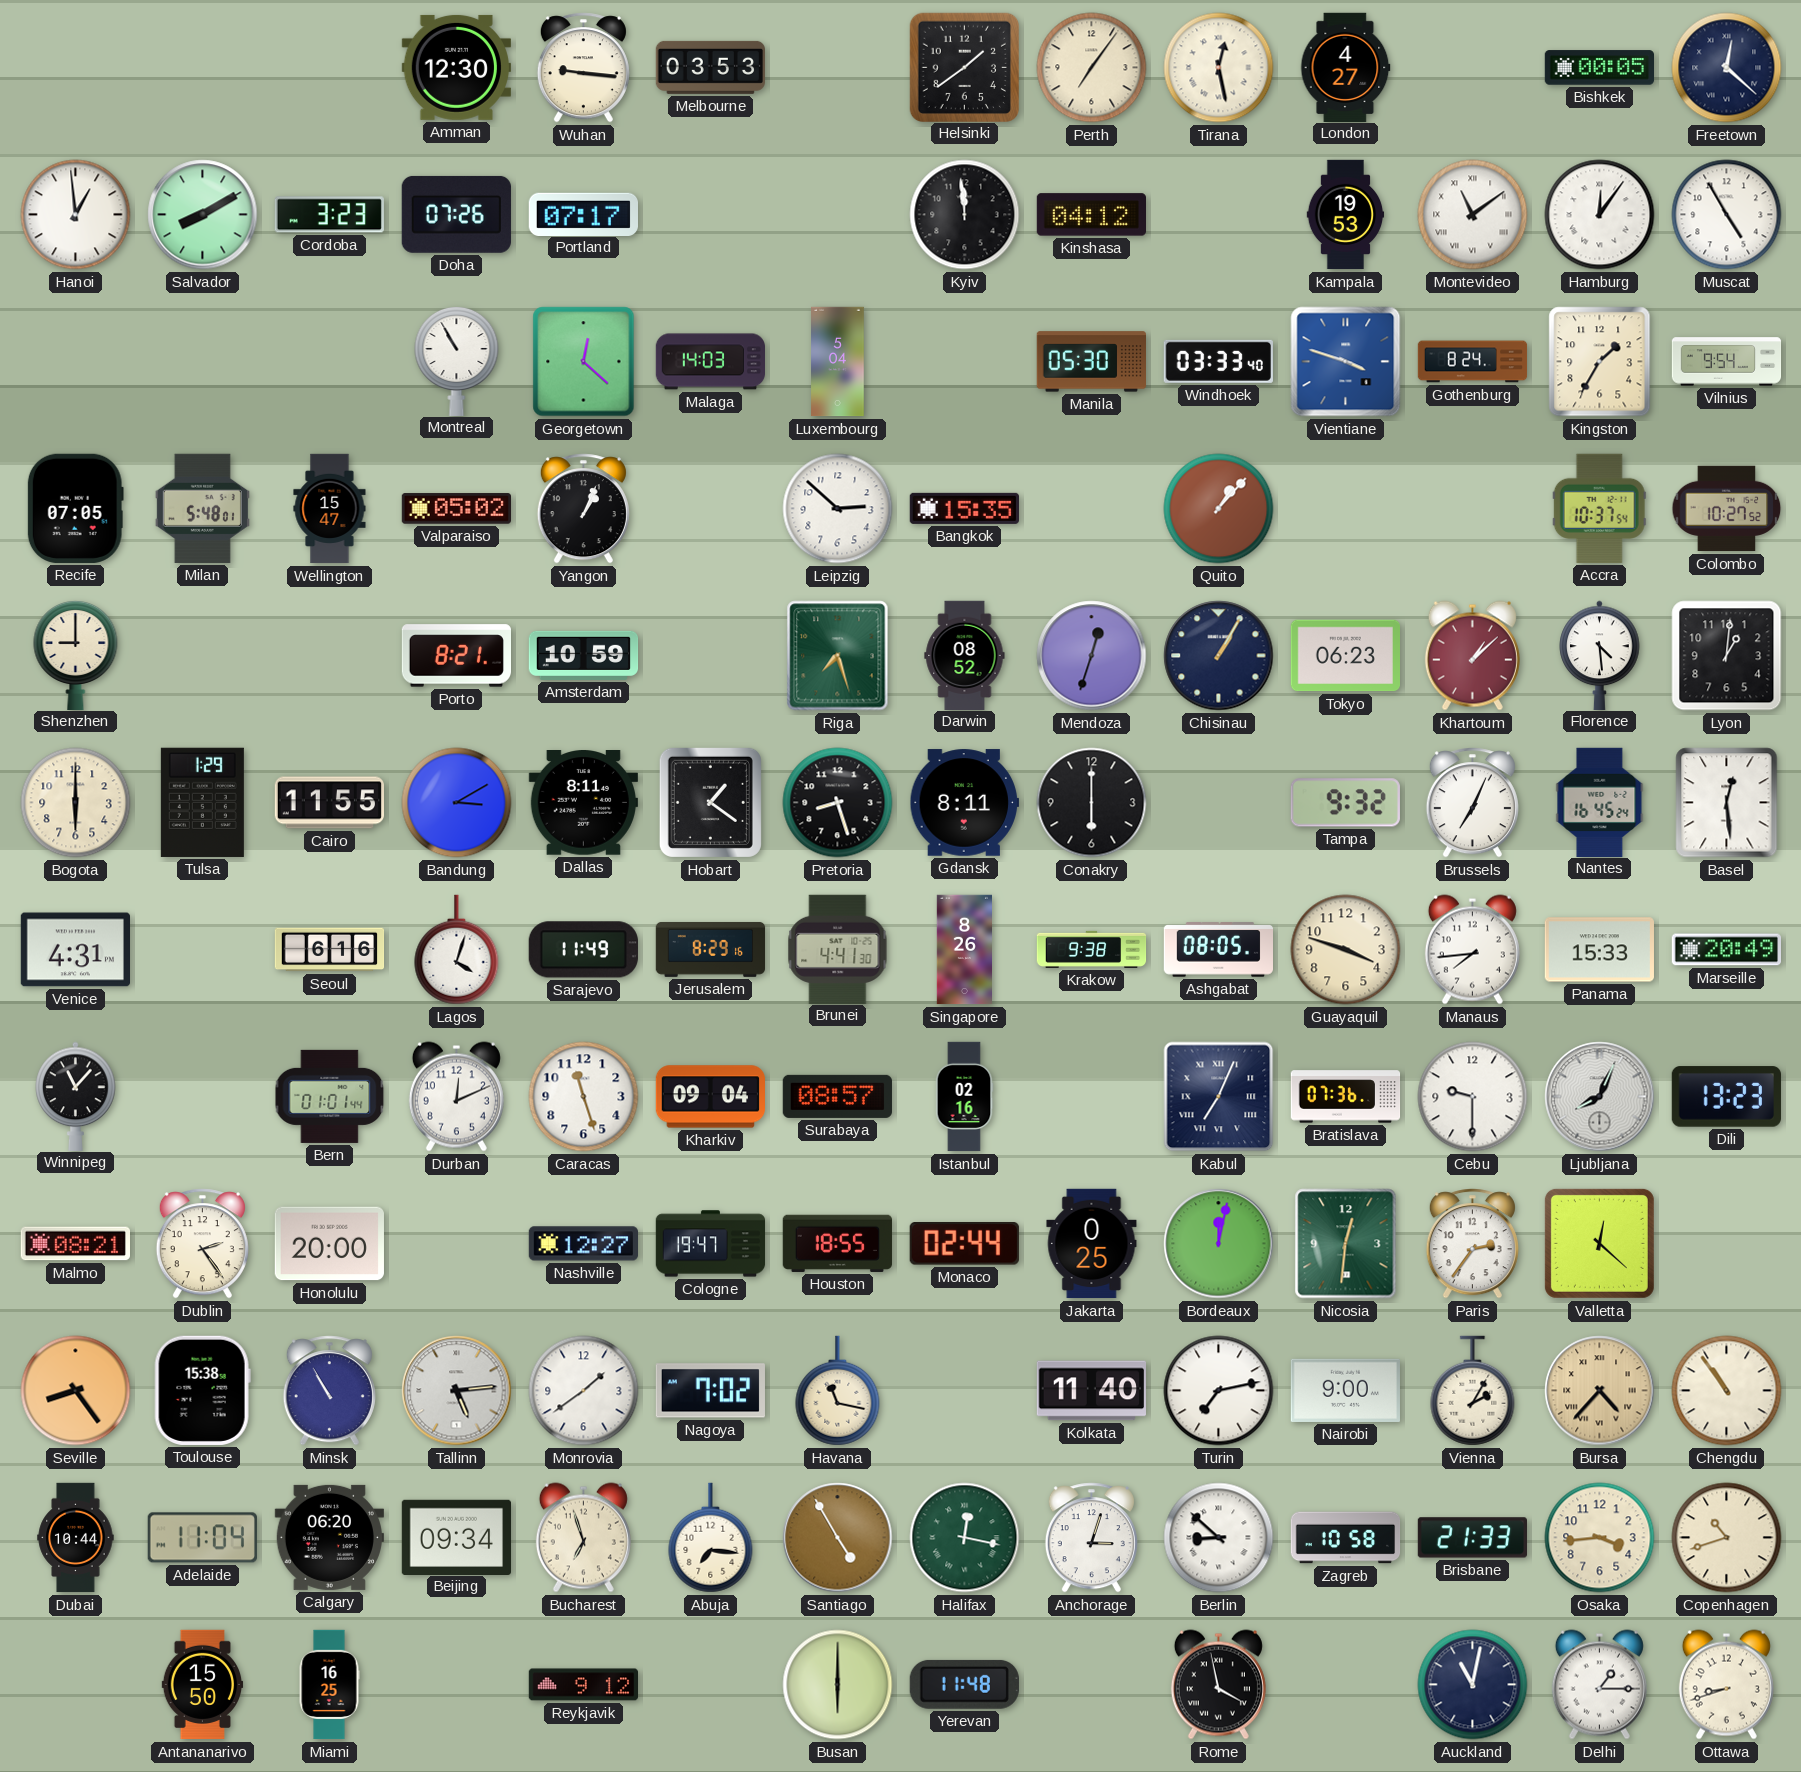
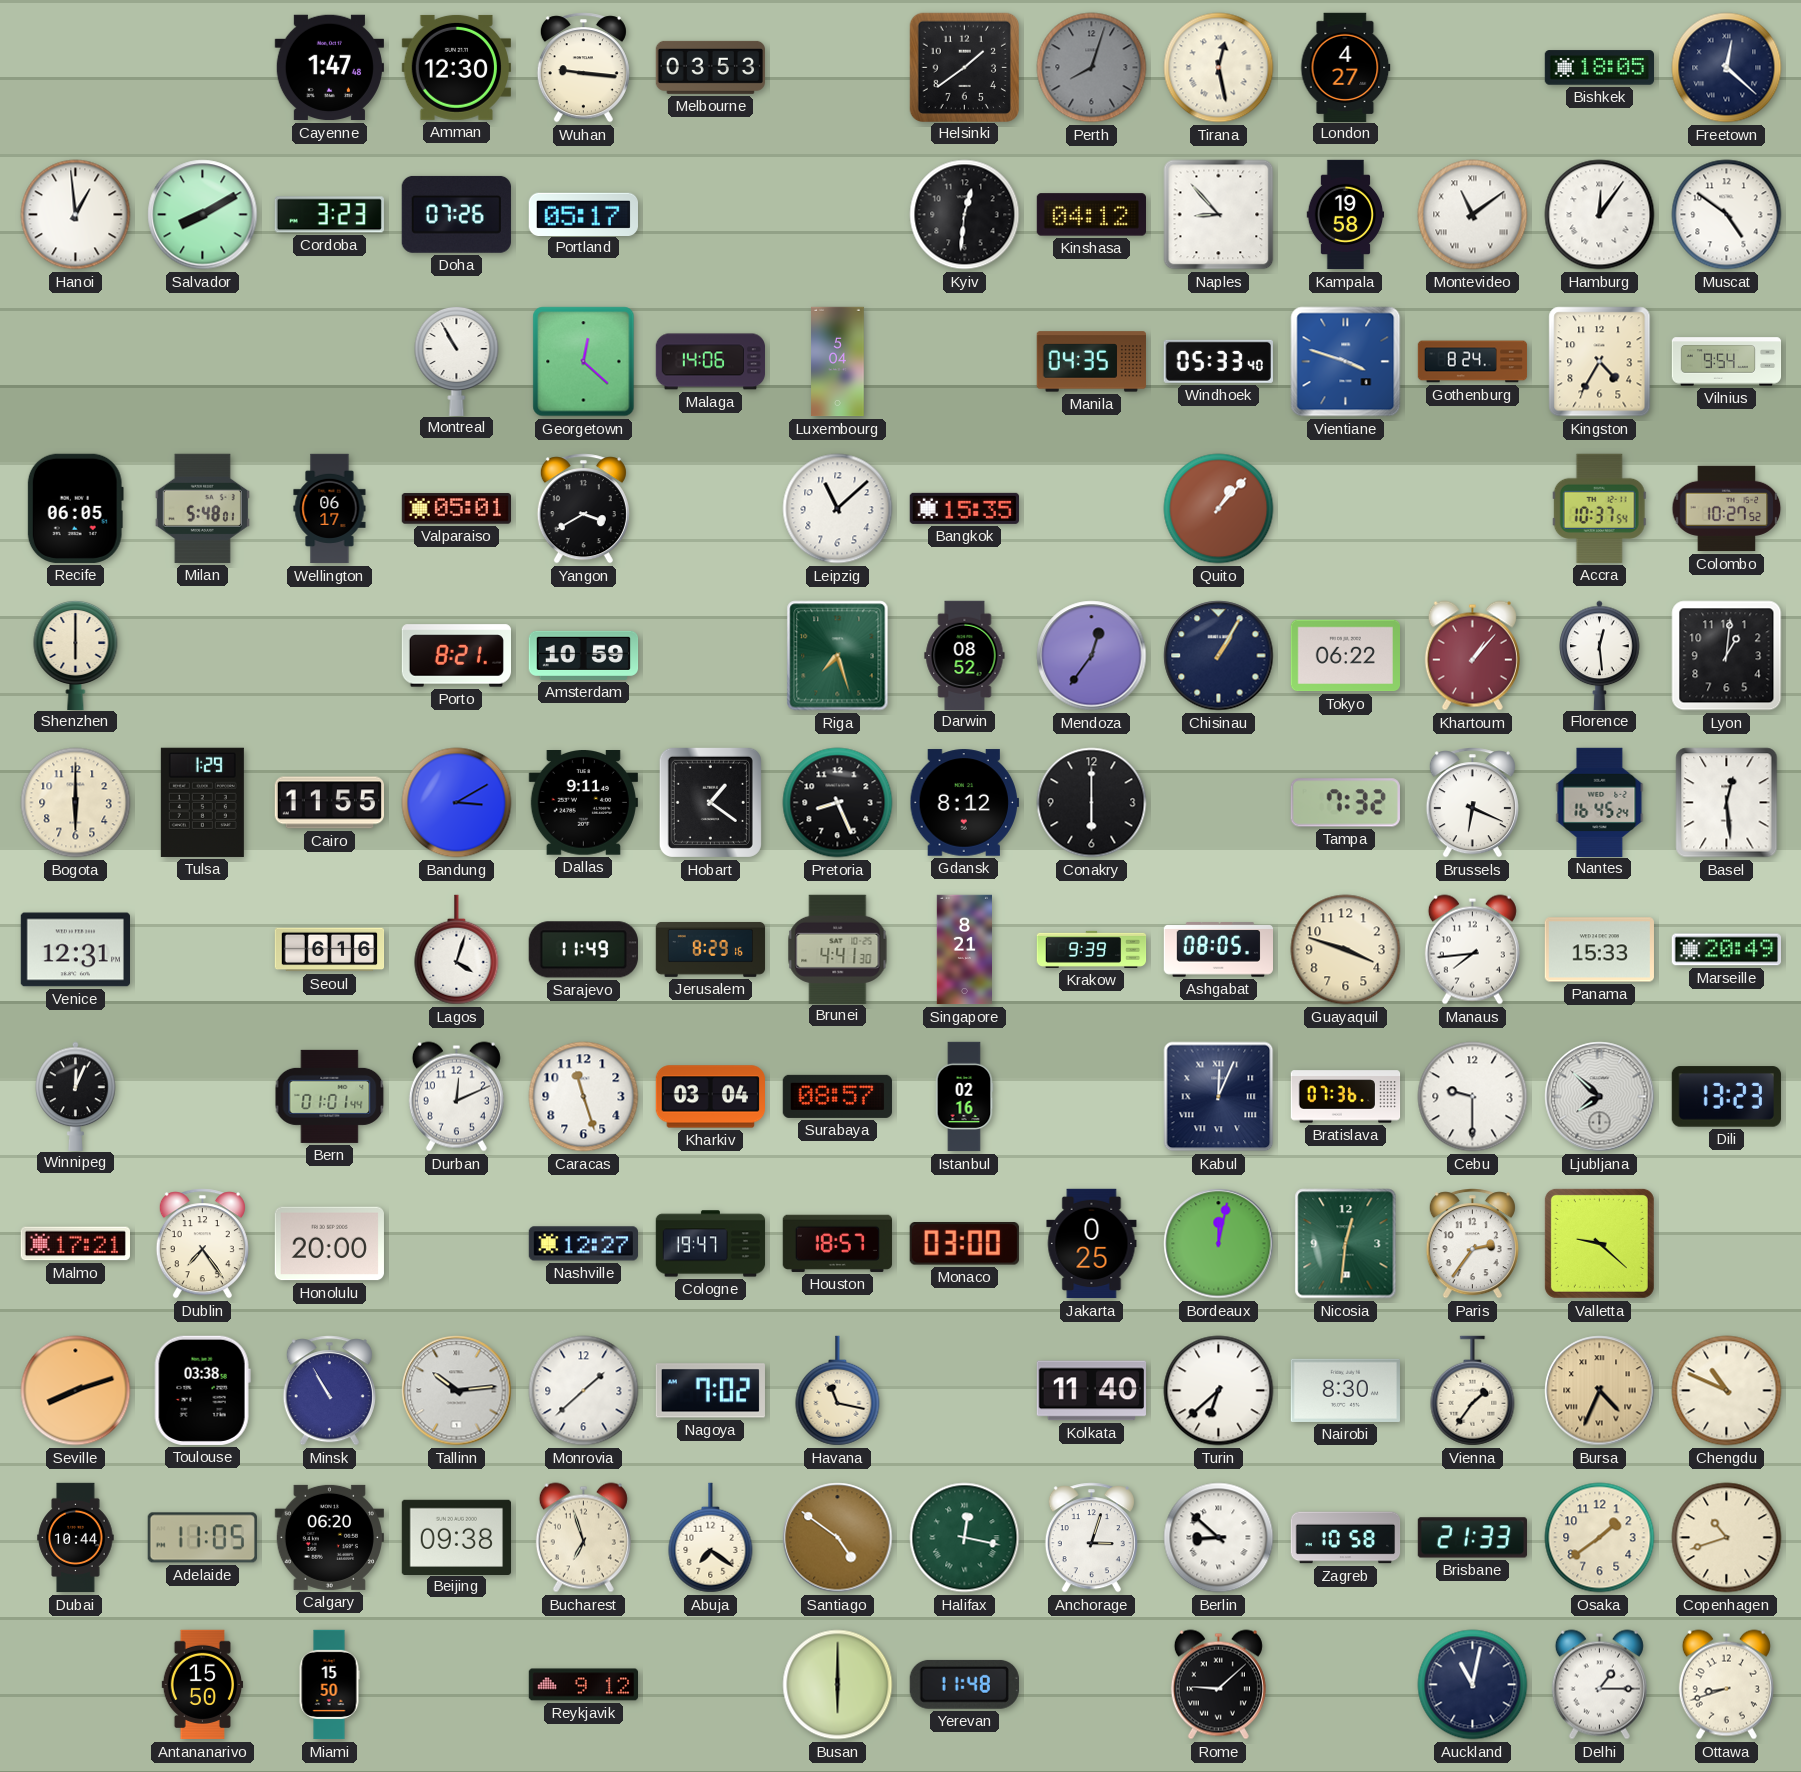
Cayenne: none -> 1:47
Perth: 7:06 -> 8:03
Perth dial: cream -> grey
Bishkek: 00:05 -> 18:05
Portland: 07:17 -> 05:17
Kyiv: 11:59 -> 12:31
Naples: none -> 8:53
Kampala: 19:53 -> 19:58
Muscat: 4:55 -> 4:51
Malaga: 14:03 -> 14:06
Manila: 05:30 -> 04:35
Windhoek: 03:33 -> 05:33
Kingston: 1:35 -> 4:35
Recife: 07:05 -> 06:05
Wellington: 15:47 -> 06:17
Valparaiso: 05:02 -> 05:01
Yangon: 1:04 -> 3:40
Leipzig: 2:52 -> 11:08
Shenzhen: 9:00 -> 6:00
Mendoza: 12:33 -> 12:36
Tokyo: 06:23 -> 06:22
Khartoum: 1:08 -> 1:07
Florence: 4:29 -> 12:29
Dallas: 8:11 -> 9:11
Pretoria: 8:27 -> 8:26
Gdansk: 8:11 -> 8:12
Tampa: 9:32 -> 7:32
Brussels: 7:04 -> 6:19
Venice: 4:31 -> 12:31
Singapore: 8:26 -> 8:21
Krakow: 9:38 -> 9:39
Winnipeg: 11:07 -> 12:04
Kharkiv: 09:04 -> 03:04
Kabul: 7:04 -> 12:04
Ljubljana: 8:04 -> 7:52
Malmo: 08:21 -> 17:21
Dublin: 2:24 -> 7:24
Houston: 18:55 -> 18:57
Monaco: 02:44 -> 03:00
Valletta: 12:22 -> 9:22
Seville: 8:24 -> 8:12
Toulouse: 15:38 -> 03:38
Tallinn: 5:14 -> 10:14
Monrovia: 1:39 -> 1:38
Turin: 7:13 -> 6:38
Nairobi: 9:00 -> 8:30
Vienna: 2:05 -> 1:36
Bursa: 4:37 -> 4:34
Chengdu: 10:54 -> 10:49
Adelaide: 11:04 -> 11:05
Beijing: 09:34 -> 09:38
Abuja: 7:16 -> 7:21
Santiago: 4:55 -> 4:51
Osaka: 3:44 -> 1:39
Miami: 16:25 -> 15:50
Rome: 3:58 -> 9:08
